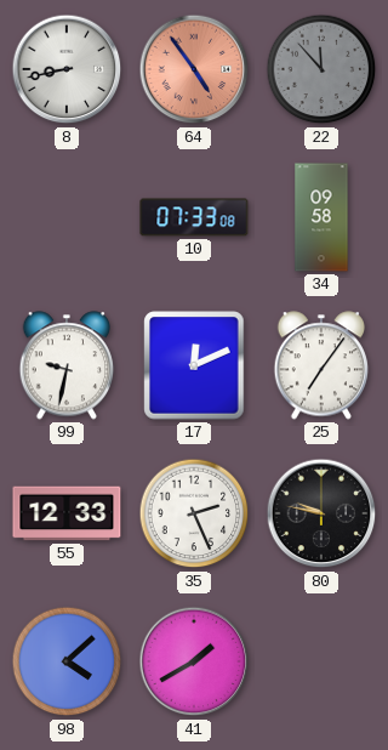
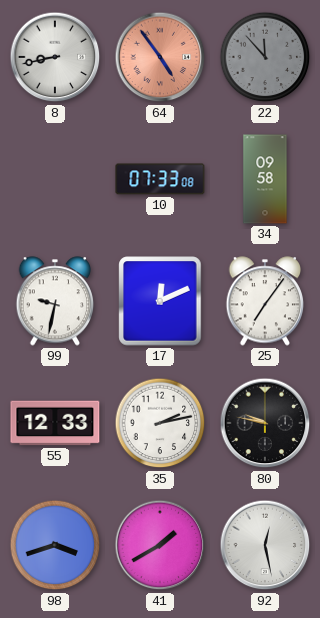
35: 2:26 -> 2:13
98: 4:08 -> 3:42
92: none -> 12:28
